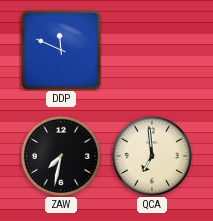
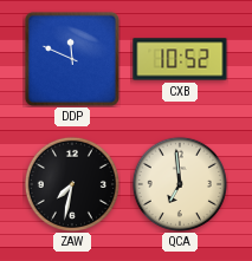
CXB: none -> 10:52
